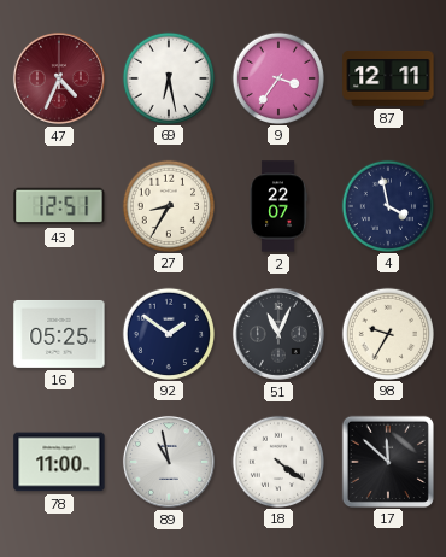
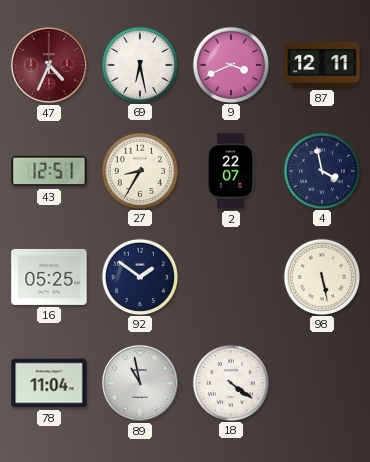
9: 3:36 -> 3:41
51: 11:04 -> none
98: 9:35 -> 5:28
78: 11:00 -> 11:04
17: 11:52 -> none
